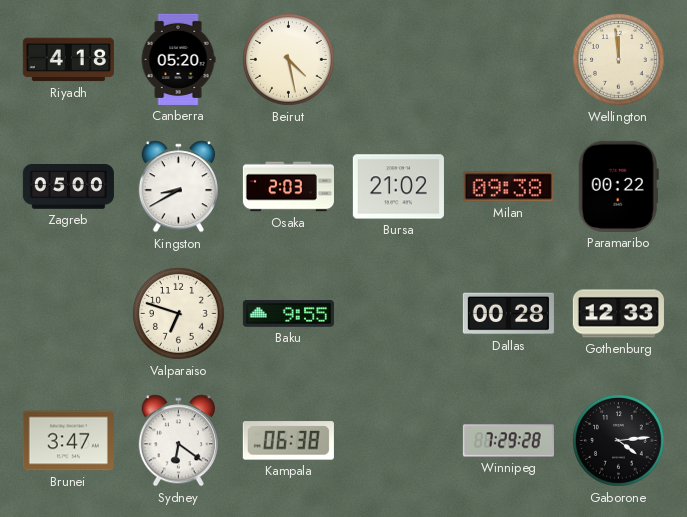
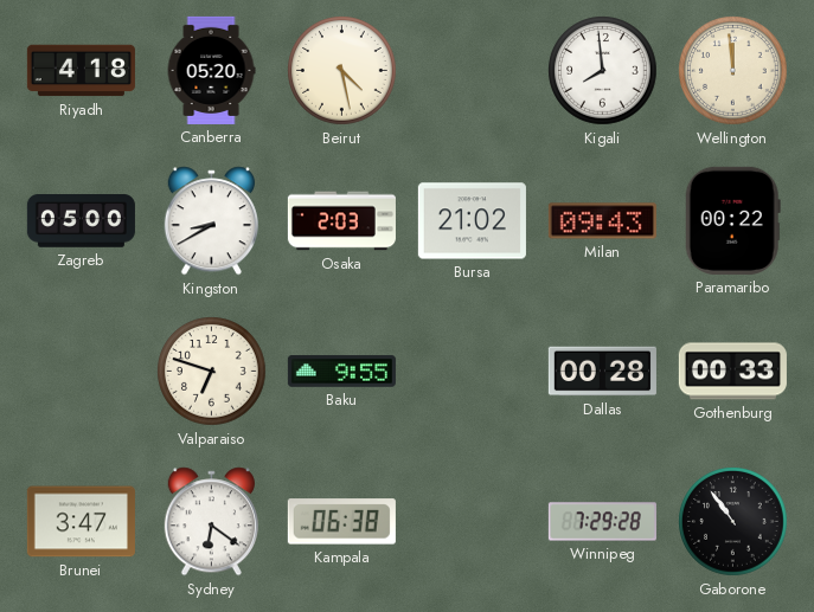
Kigali: none -> 7:59
Milan: 09:38 -> 09:43
Gothenburg: 12:33 -> 00:33
Gaborone: 4:14 -> 10:54
